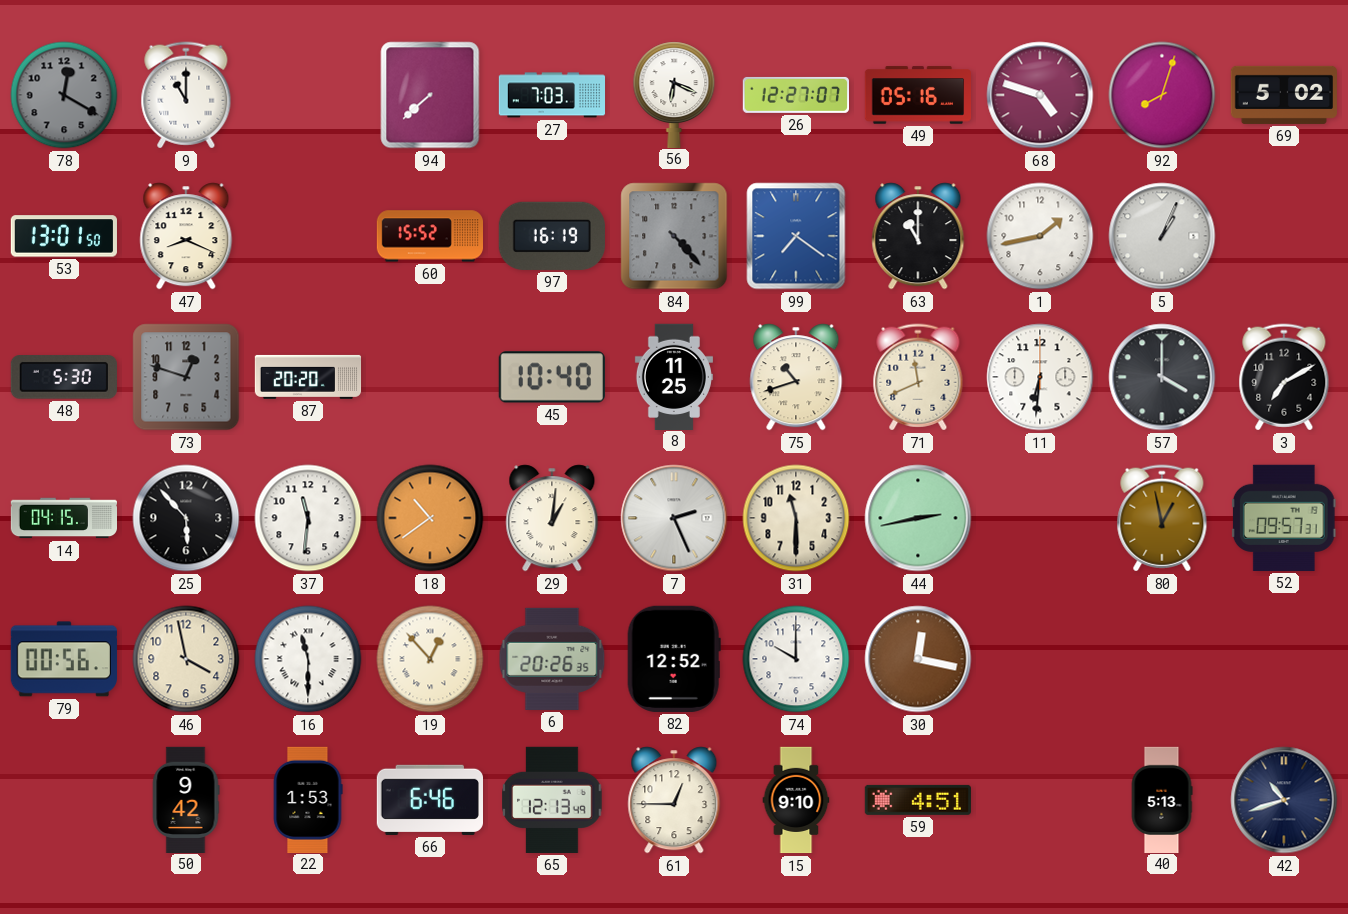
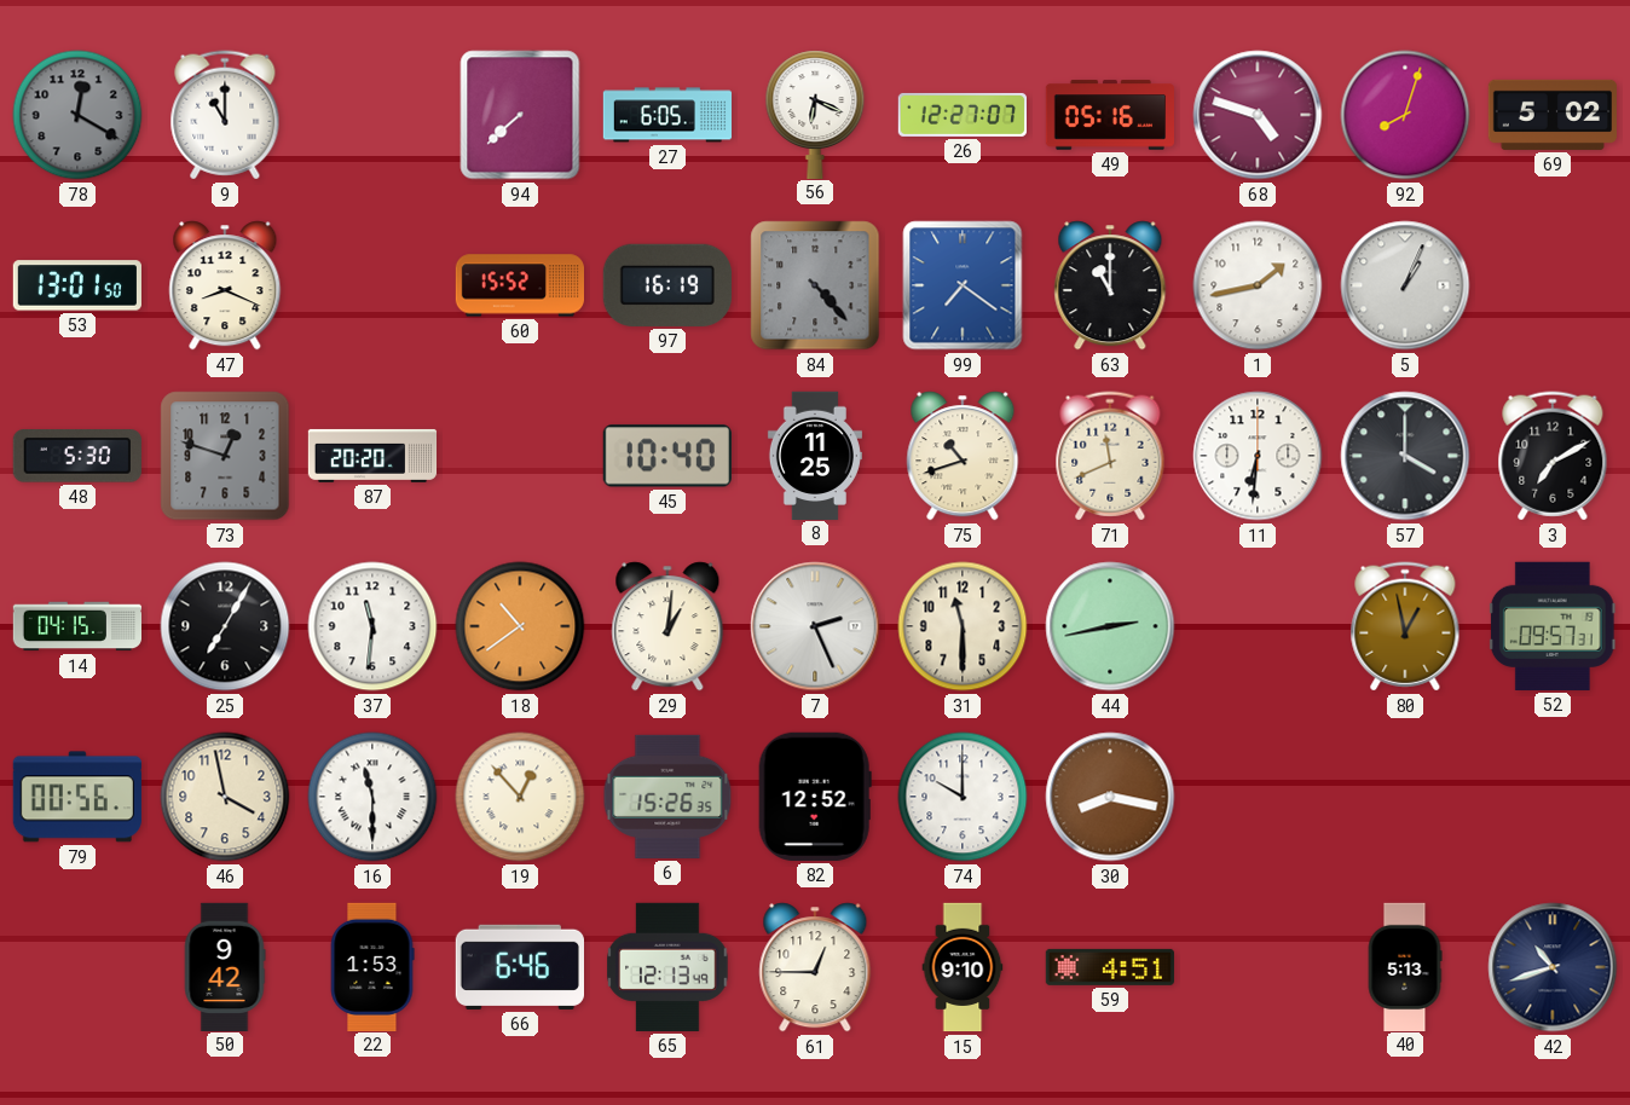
27: 7:03 -> 6:05
25: 5:53 -> 7:05
6: 20:26 -> 15:26
30: 12:17 -> 8:17
